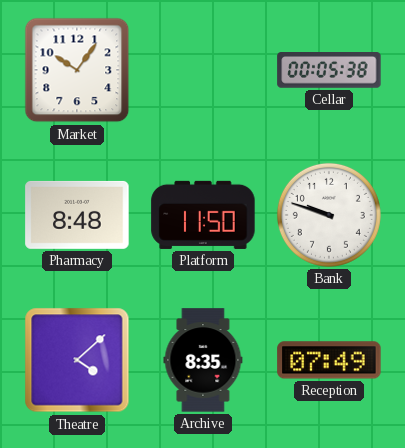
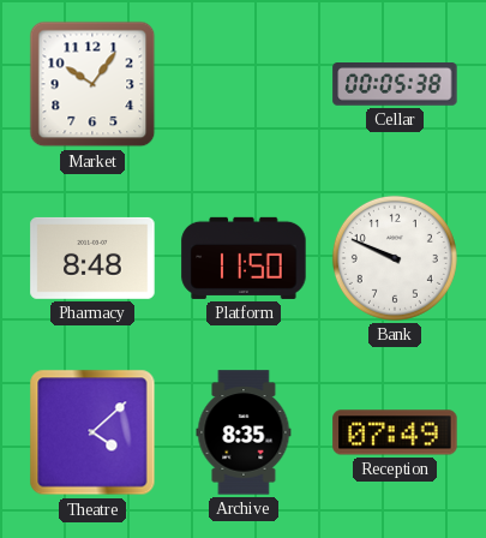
Bank: 9:48 -> 9:49
